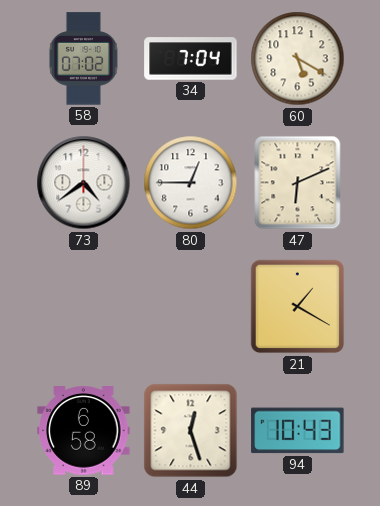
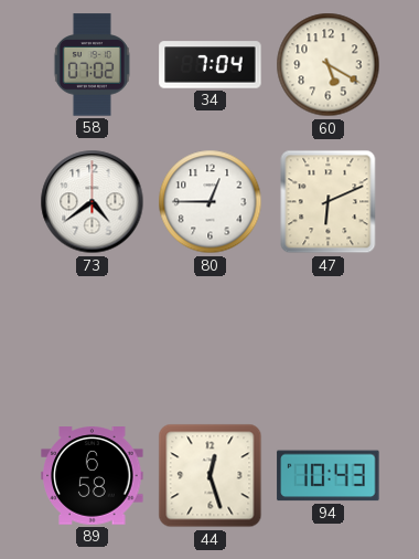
21: 1:20 -> none
